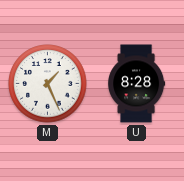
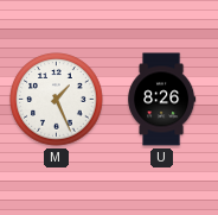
U: 8:28 -> 8:26
